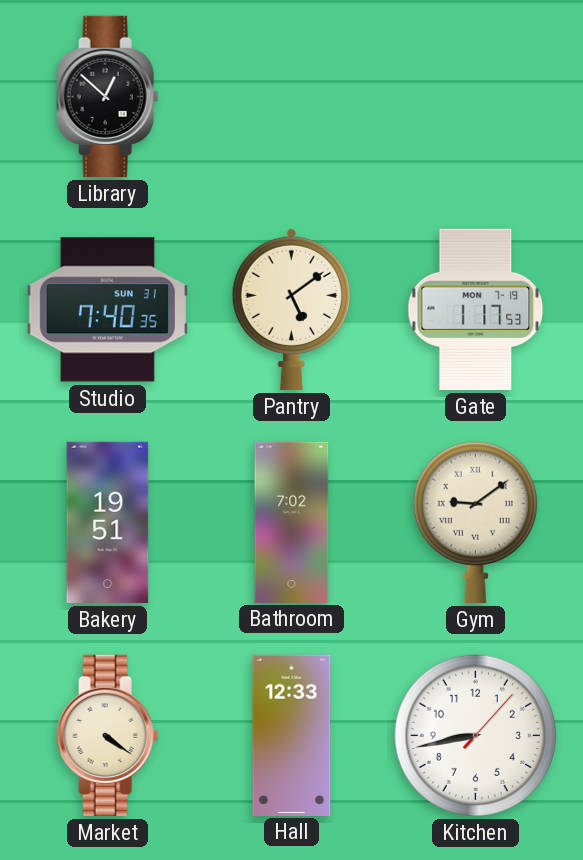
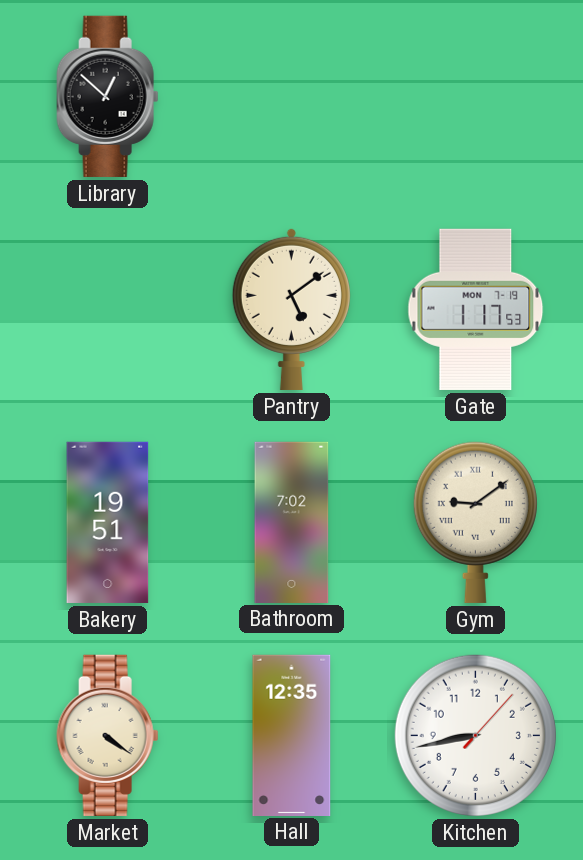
Studio: 7:40 -> none
Hall: 12:33 -> 12:35
